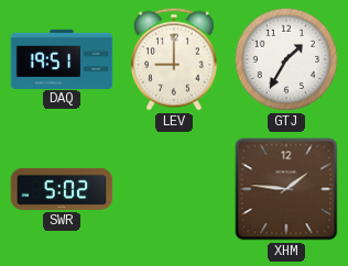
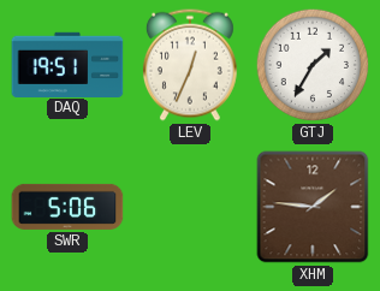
LEV: 9:00 -> 12:34
SWR: 5:02 -> 5:06
